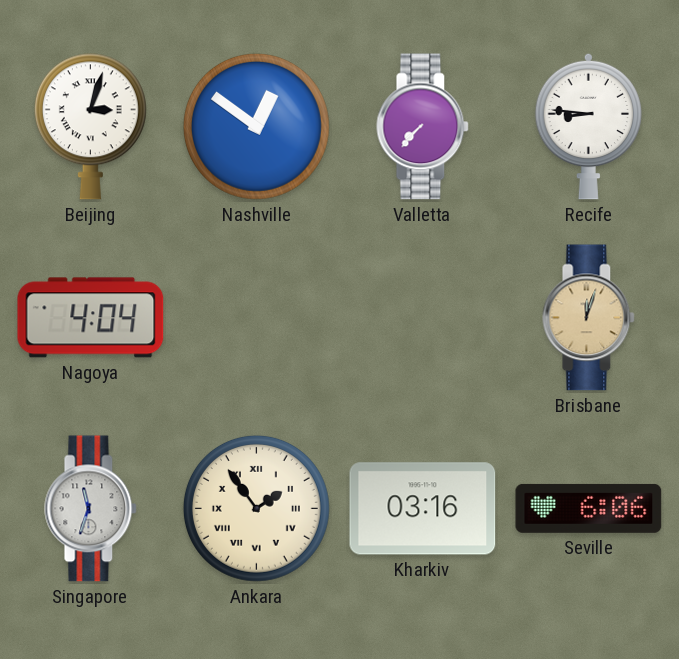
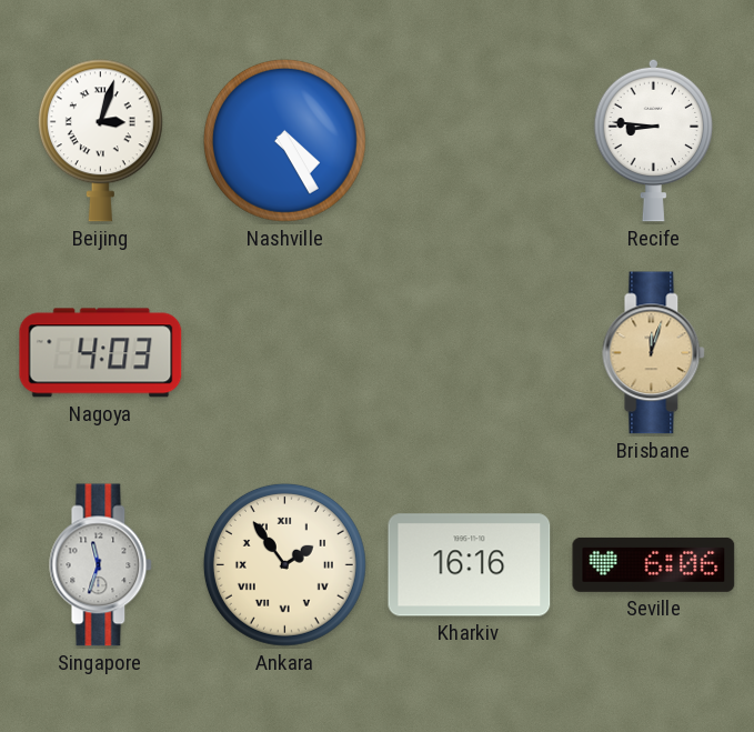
Nashville: 12:51 -> 4:25
Valletta: 7:37 -> none
Nagoya: 4:04 -> 4:03
Kharkiv: 03:16 -> 16:16
